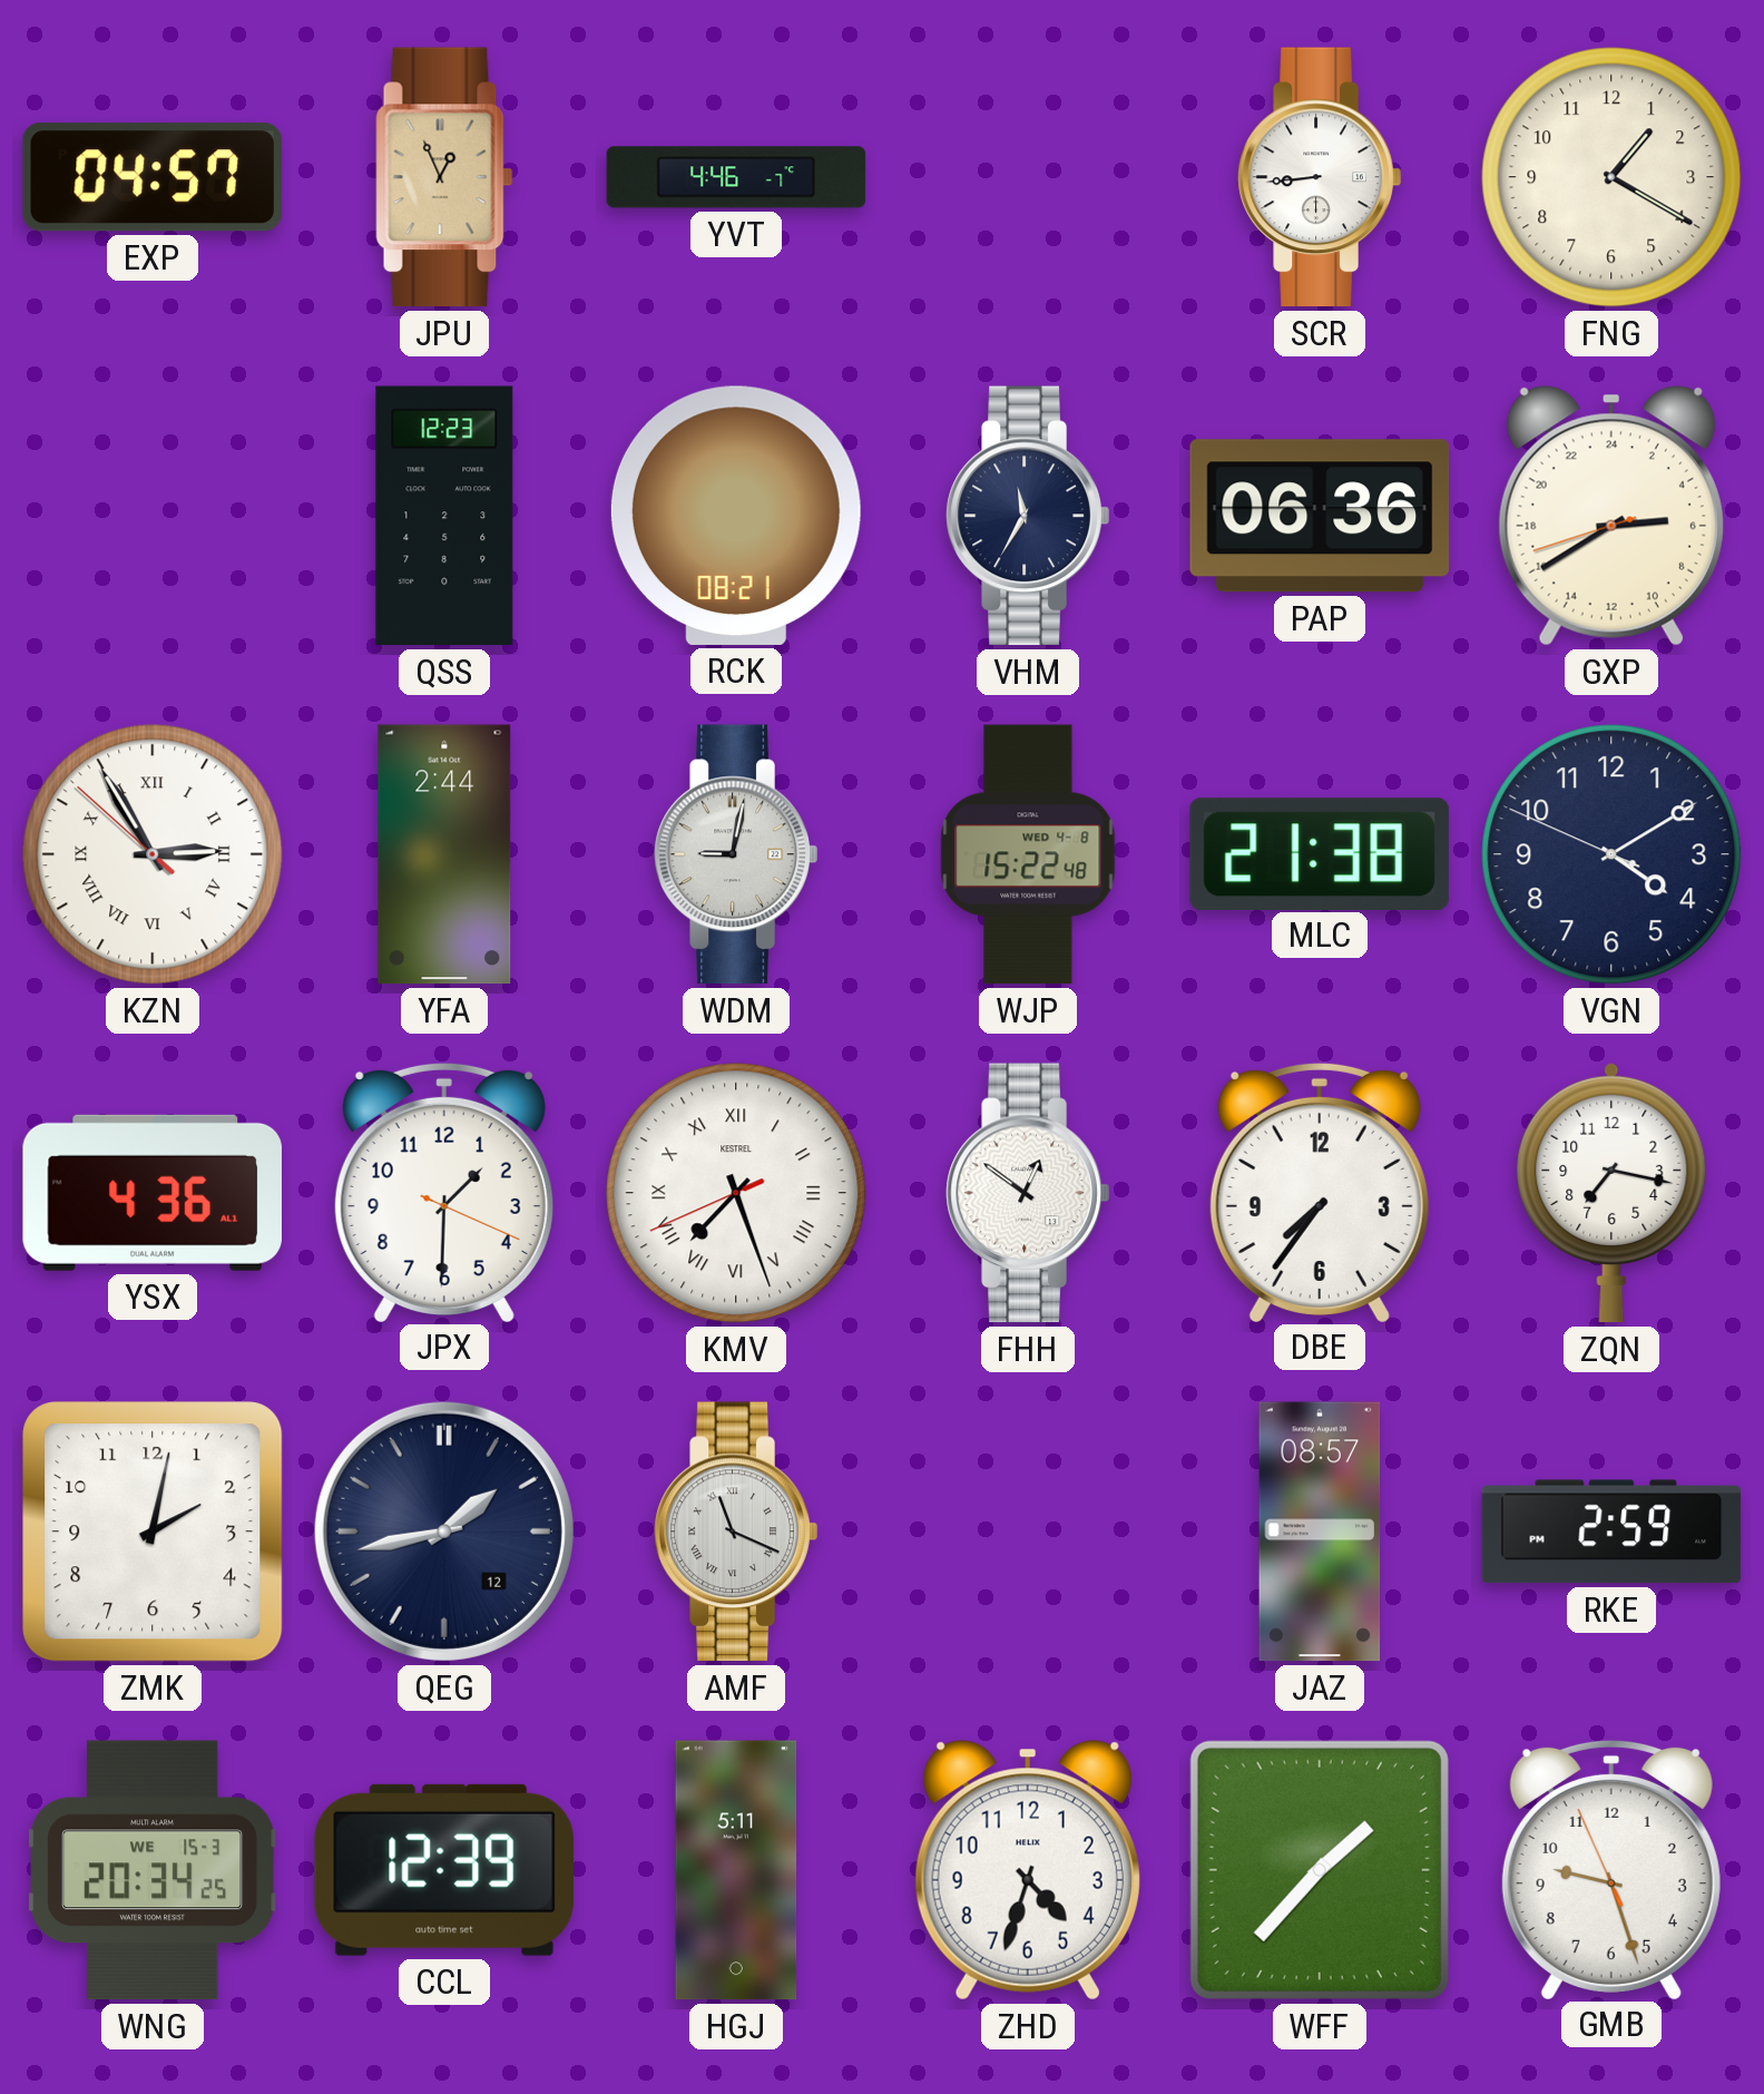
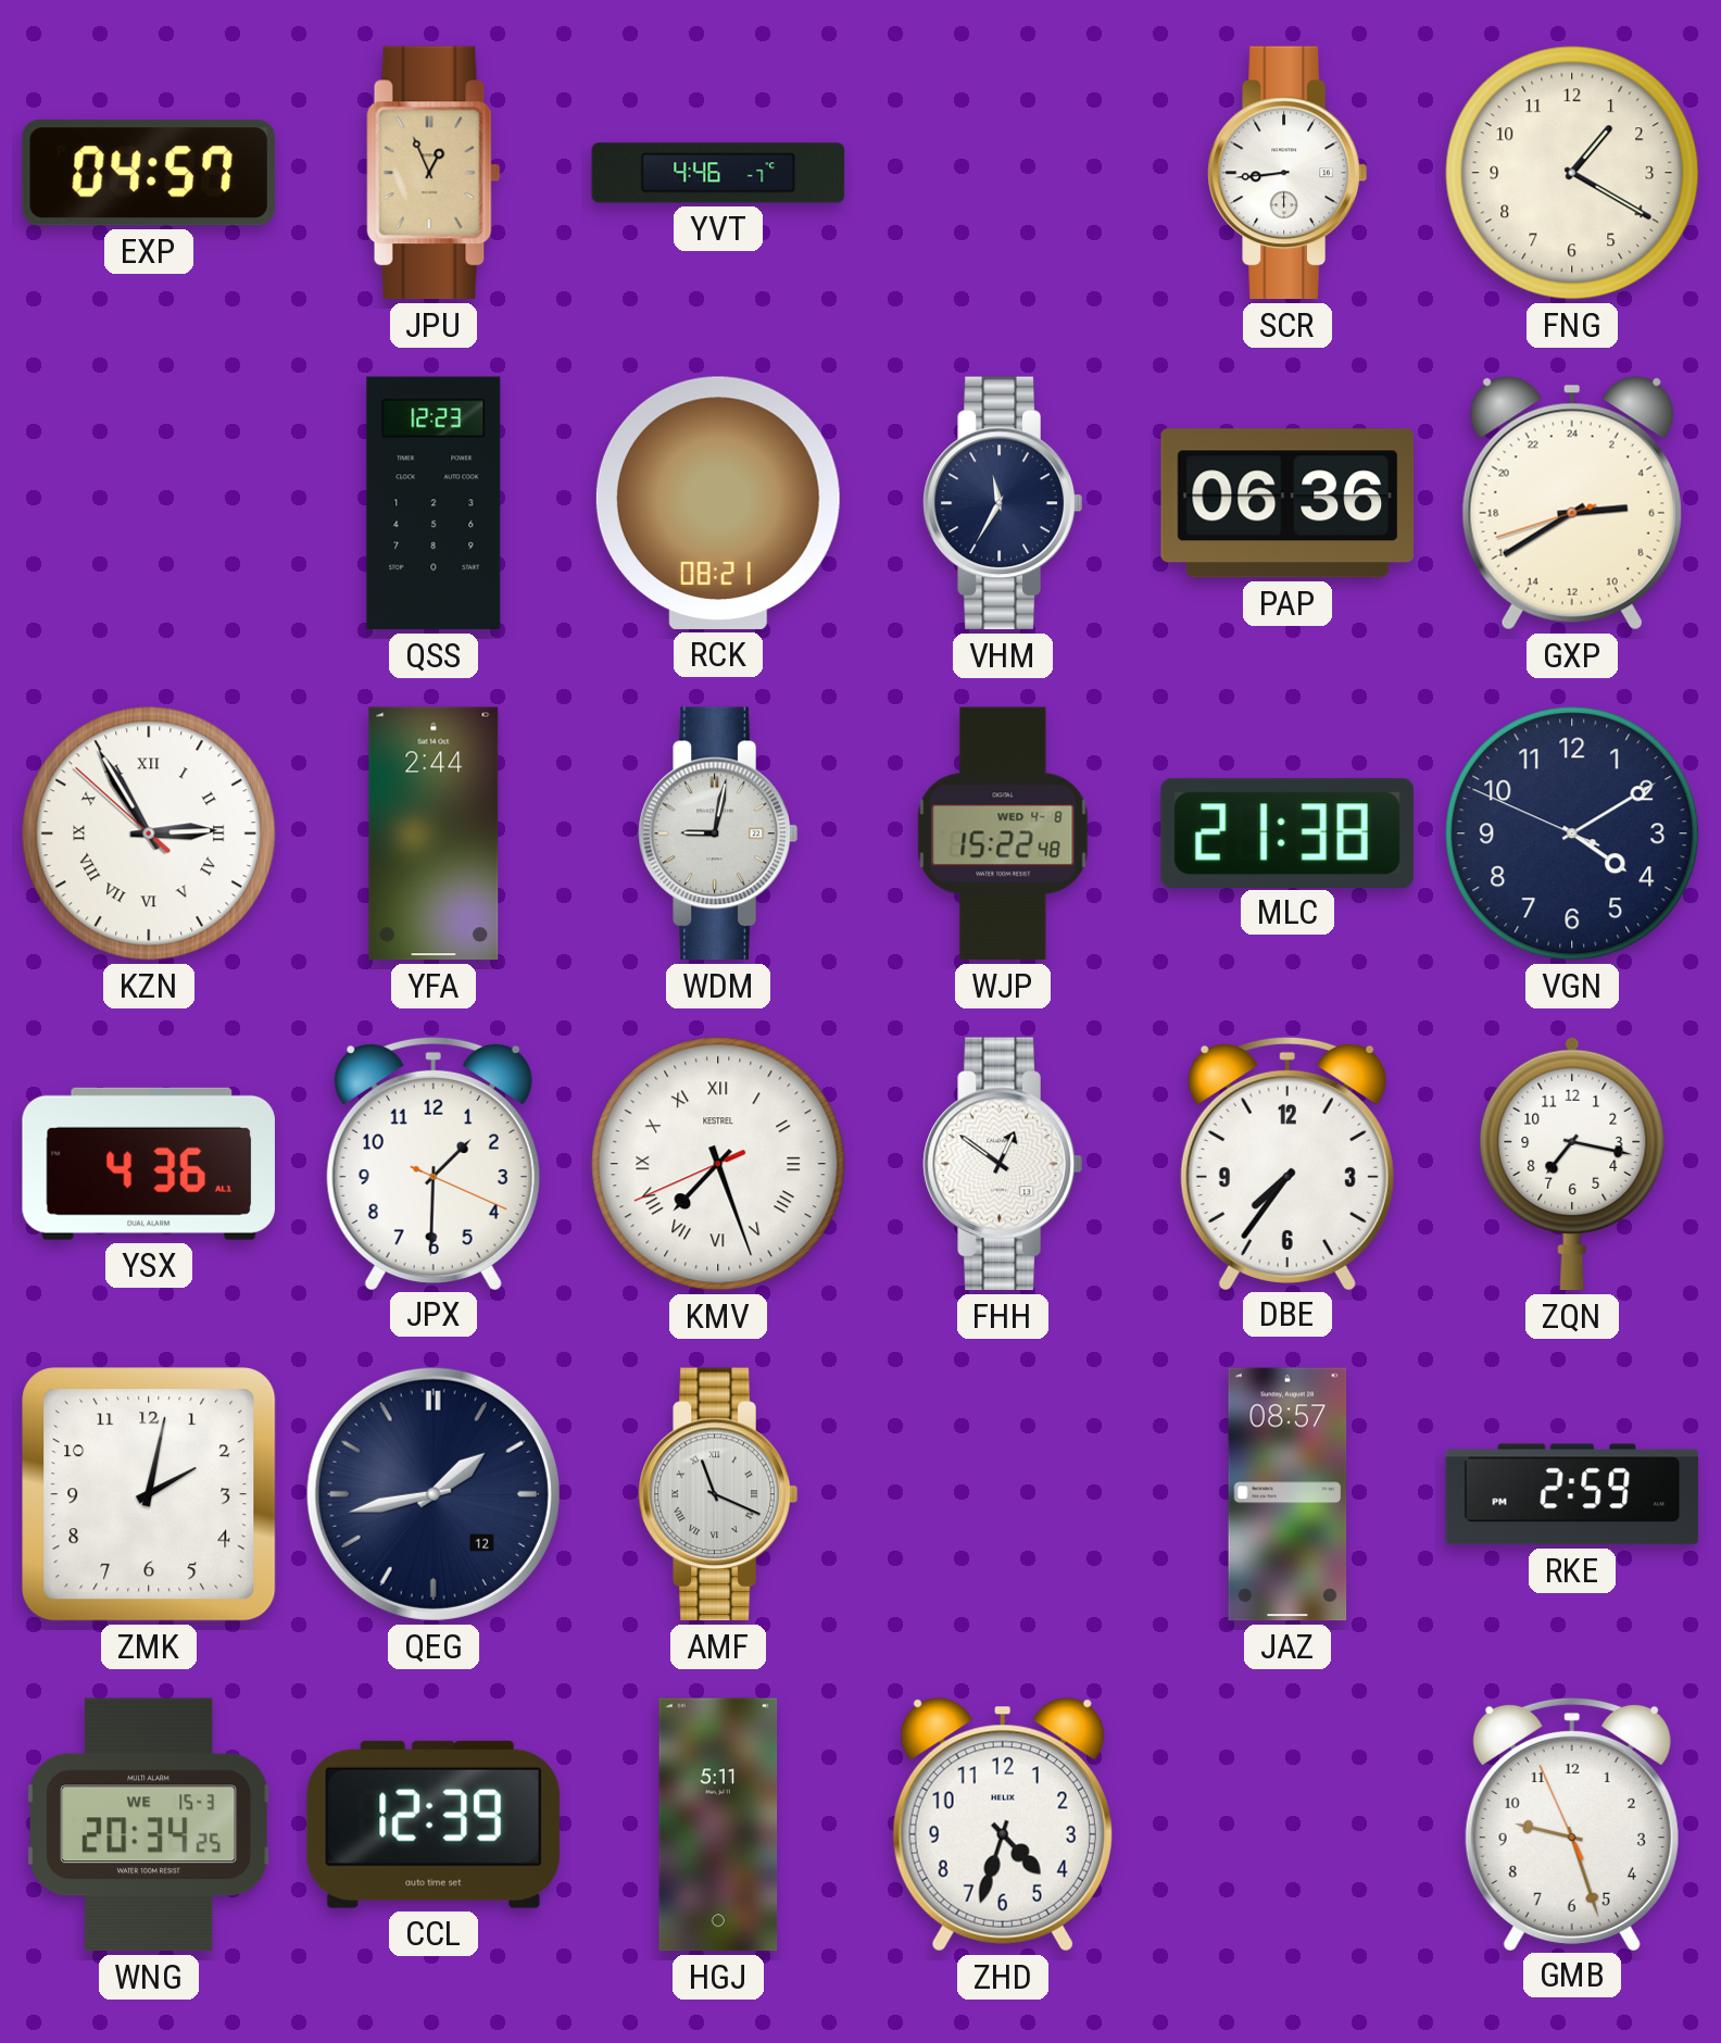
WFF: 1:37 -> none
